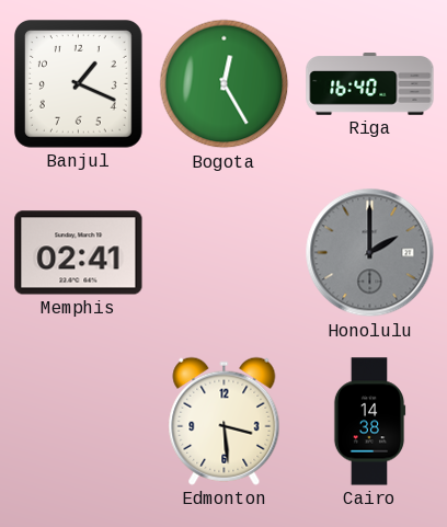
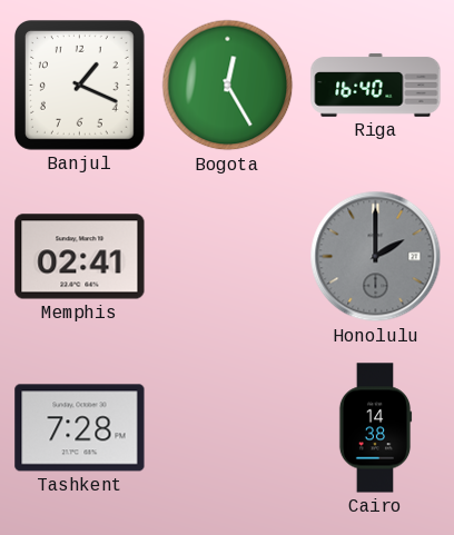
Tashkent: none -> 7:28
Edmonton: 3:29 -> none
